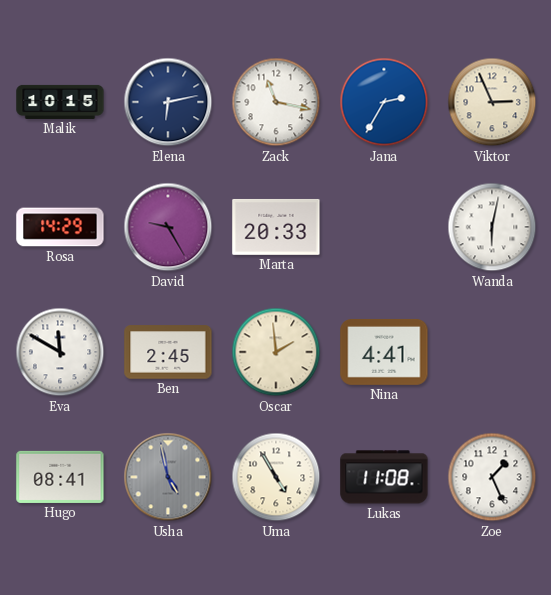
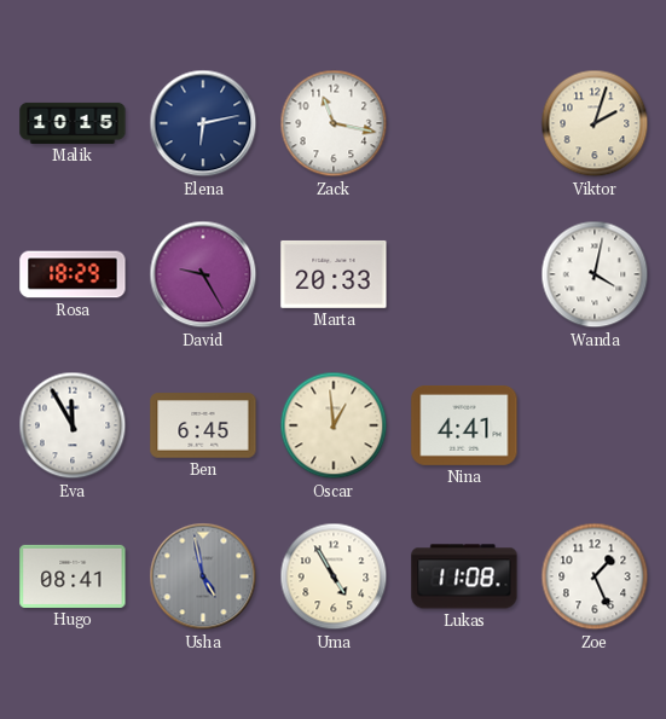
Jana: 2:35 -> none
Viktor: 2:56 -> 2:03
Rosa: 14:29 -> 18:29
Wanda: 6:02 -> 4:02
Eva: 11:50 -> 11:55
Ben: 2:45 -> 6:45
Oscar: 1:59 -> 12:59
